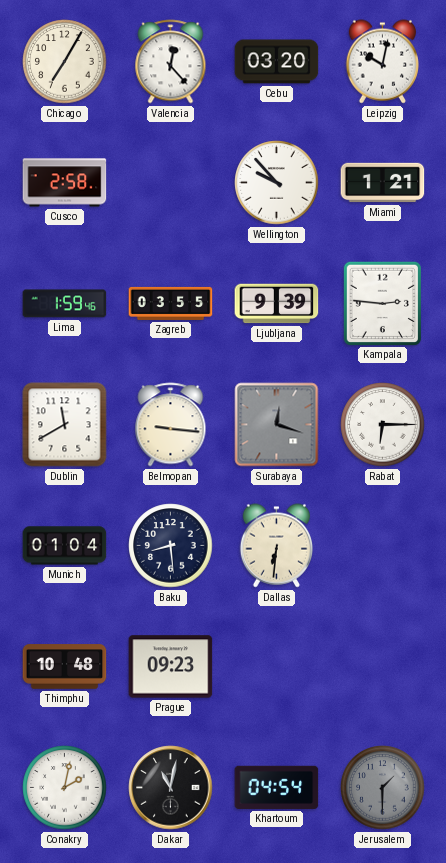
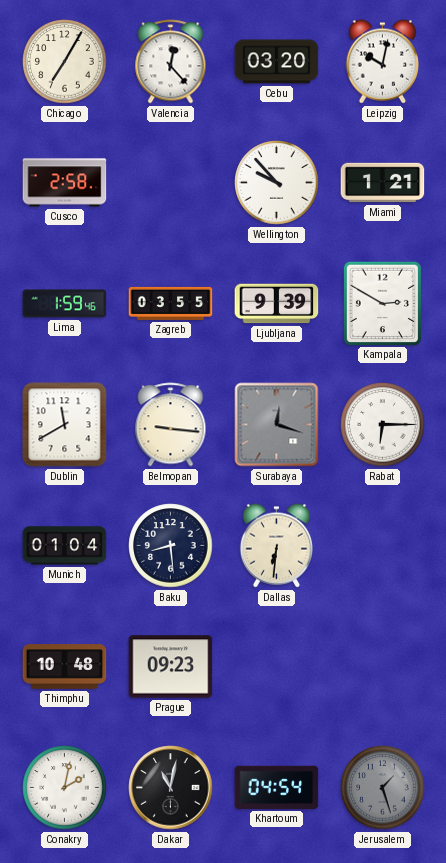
Kampala: 2:46 -> 2:50
Jerusalem: 1:30 -> 1:27
